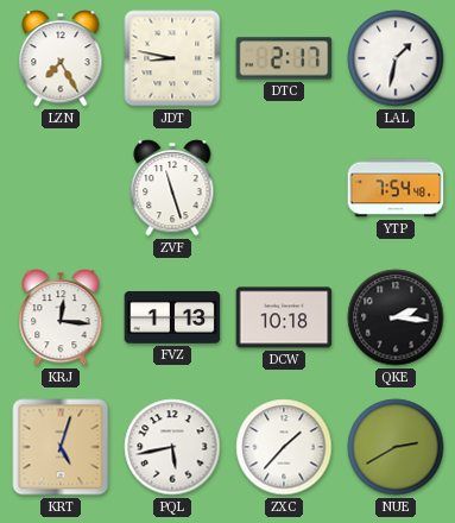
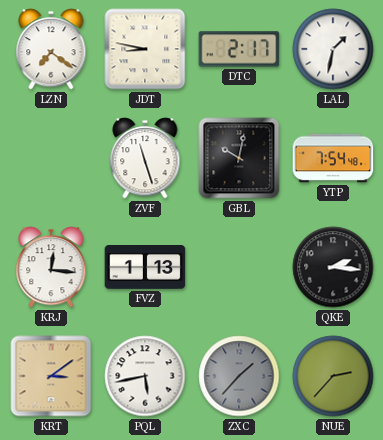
LZN: 7:25 -> 7:21
GBL: none -> 10:02
DCW: 10:18 -> none
KRT: 5:03 -> 3:09
ZXC dial: white -> grey
NUE: 2:40 -> 2:37
